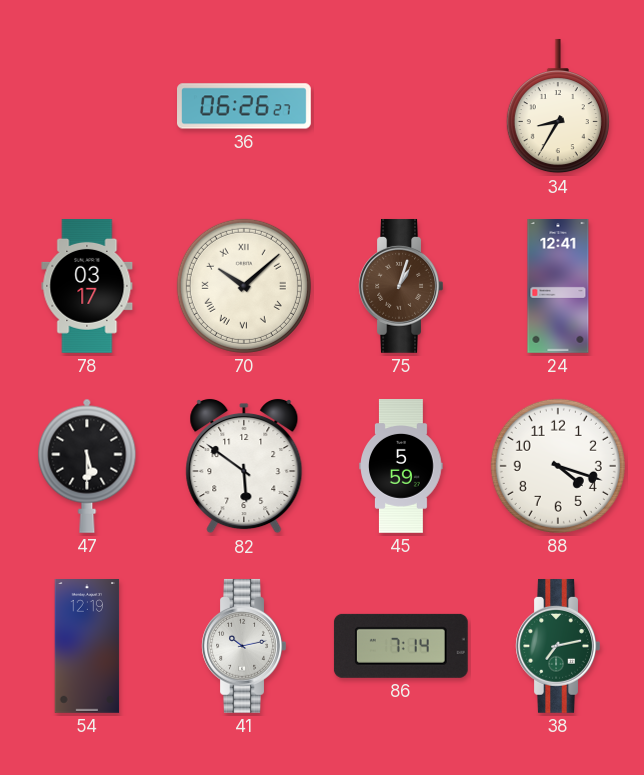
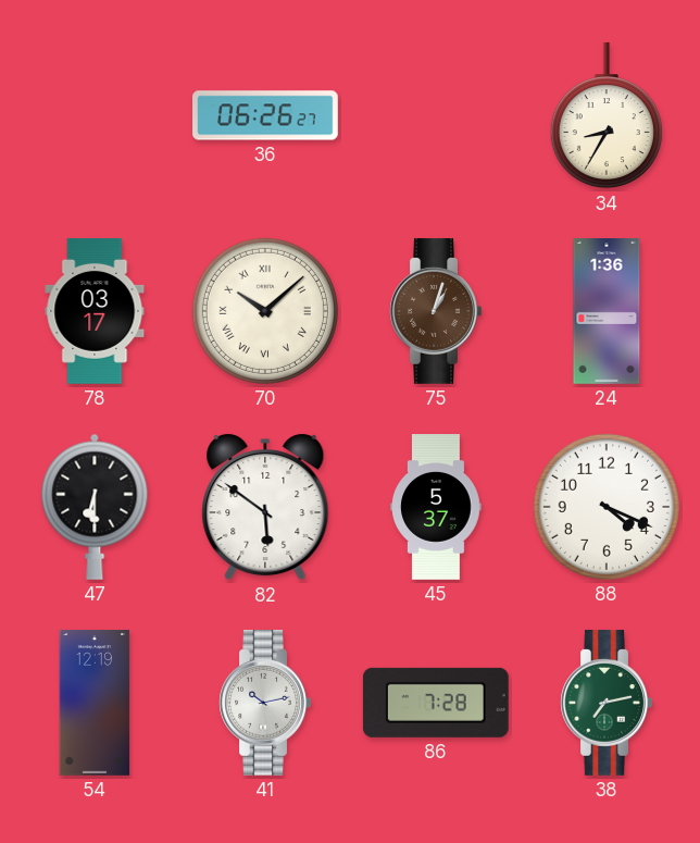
24: 12:41 -> 1:36
47: 5:30 -> 6:30
45: 5:59 -> 5:37
88: 4:18 -> 4:19
86: 7:14 -> 7:28
